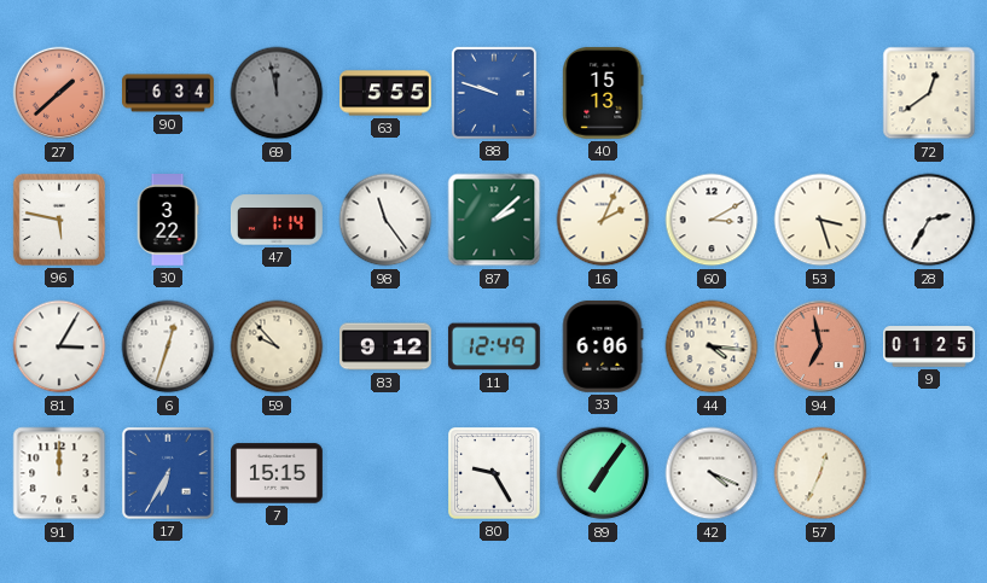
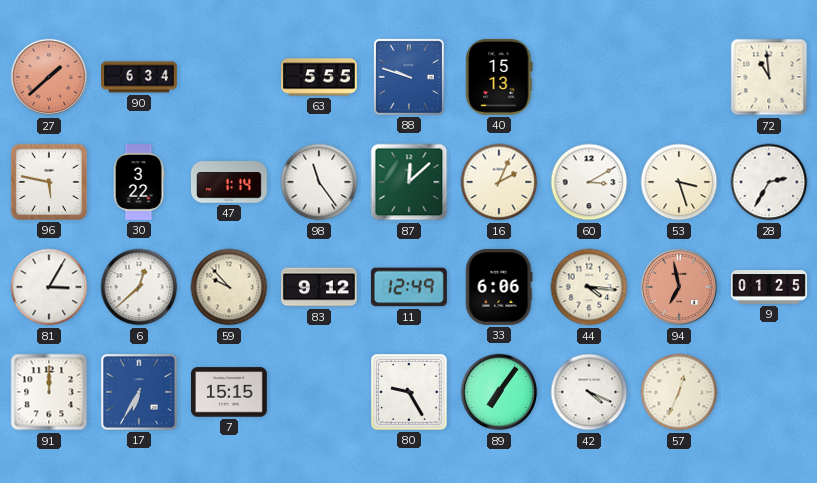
69: 11:58 -> none
72: 12:39 -> 10:59
87: 2:08 -> 12:08
6: 12:33 -> 12:38
